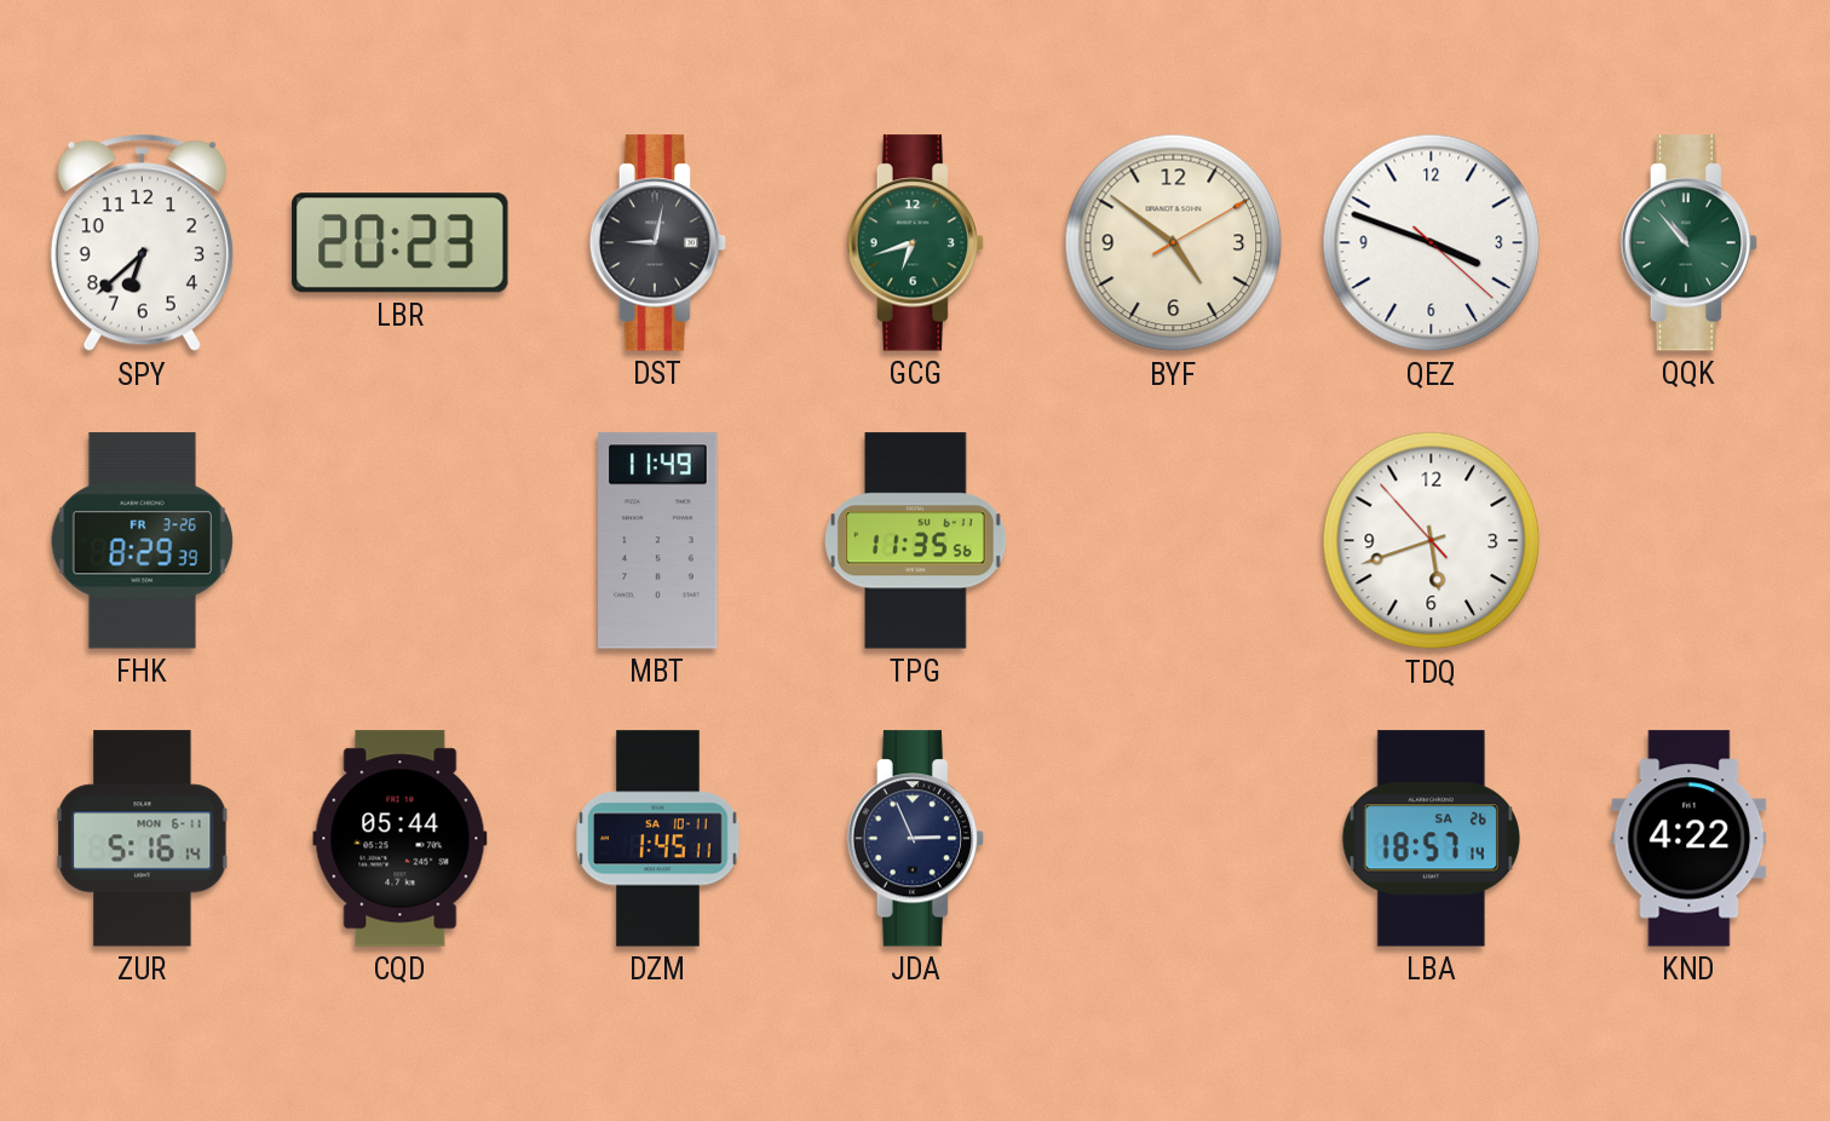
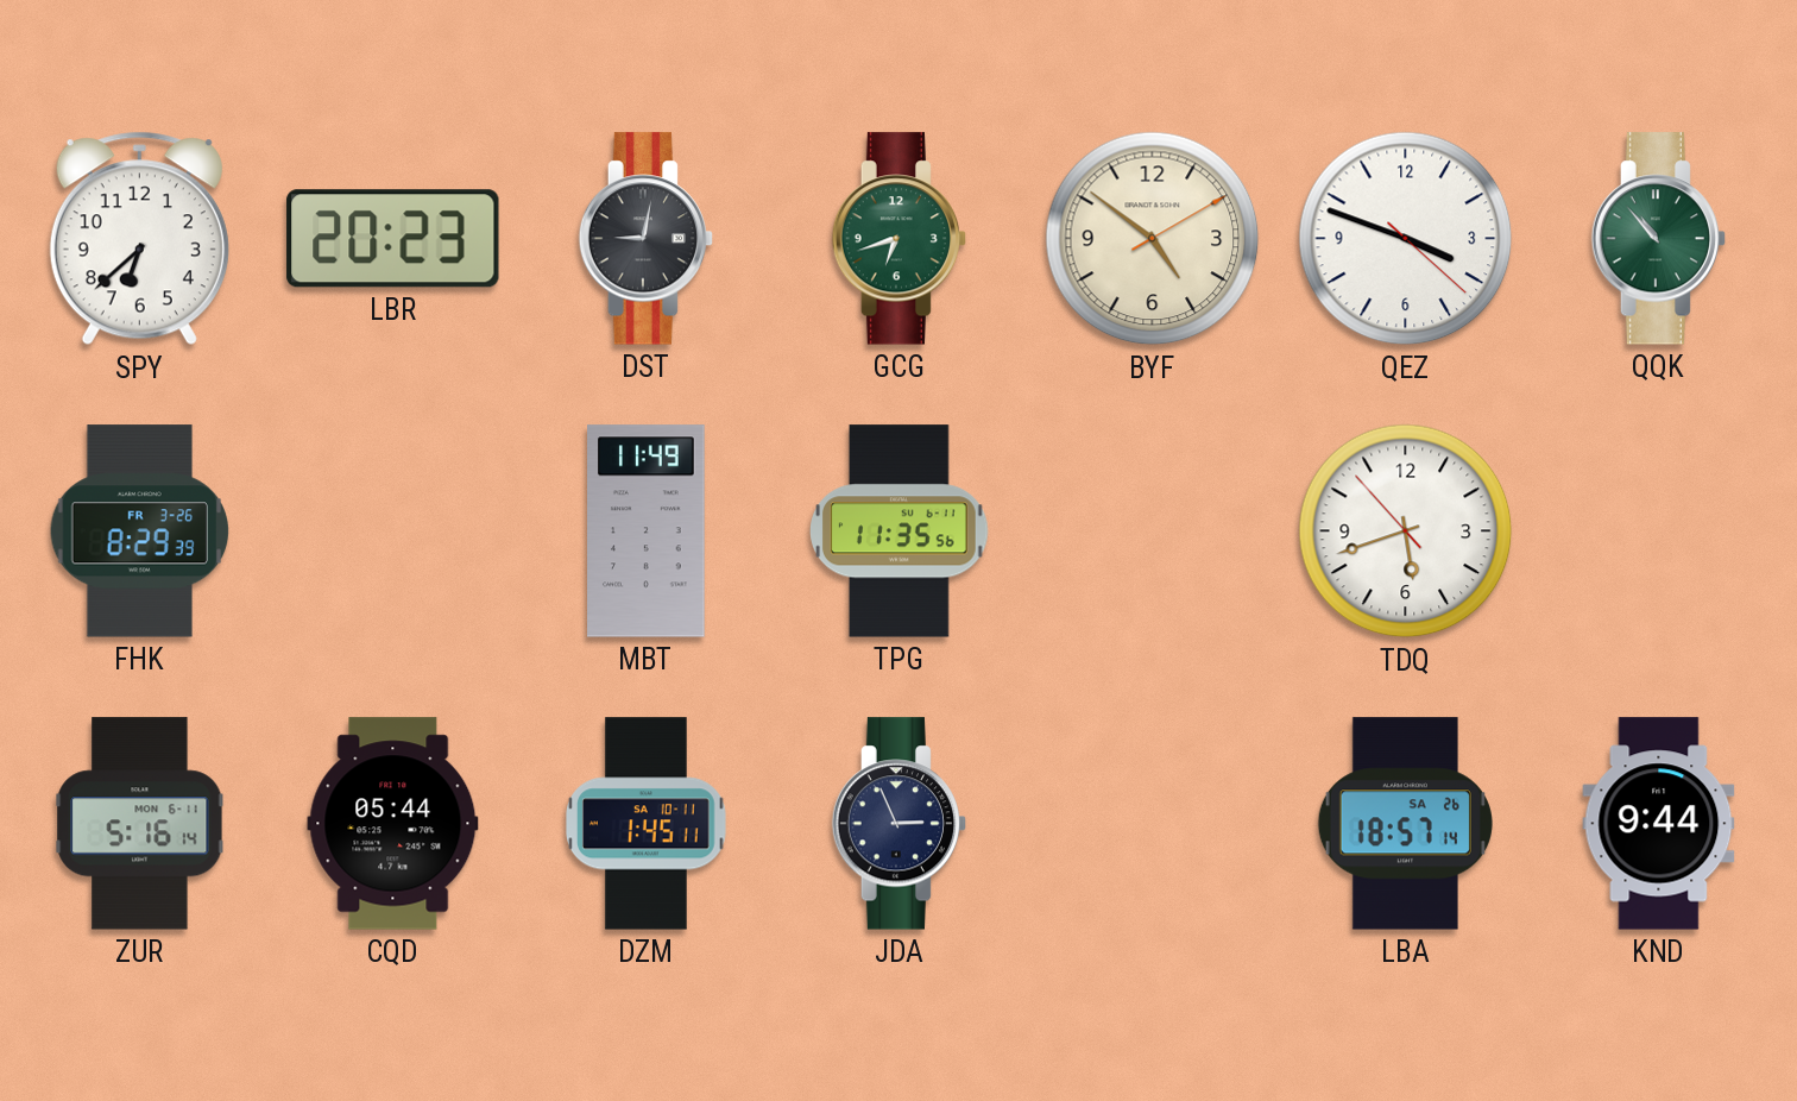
KND: 4:22 -> 9:44
